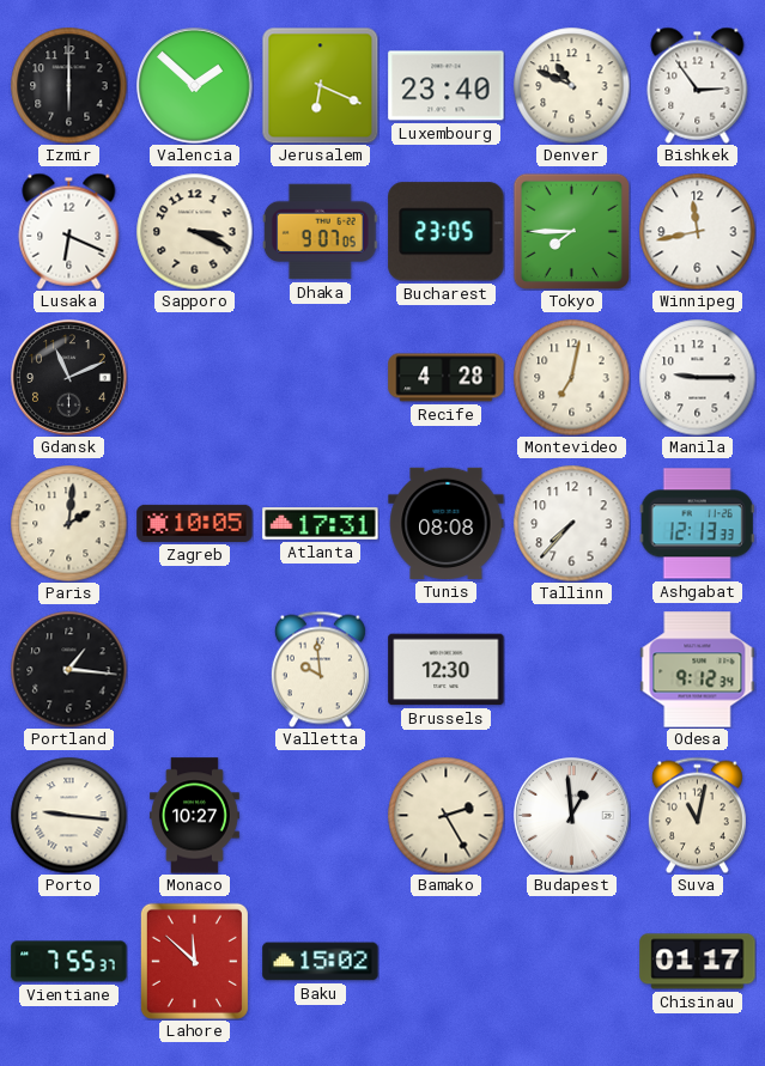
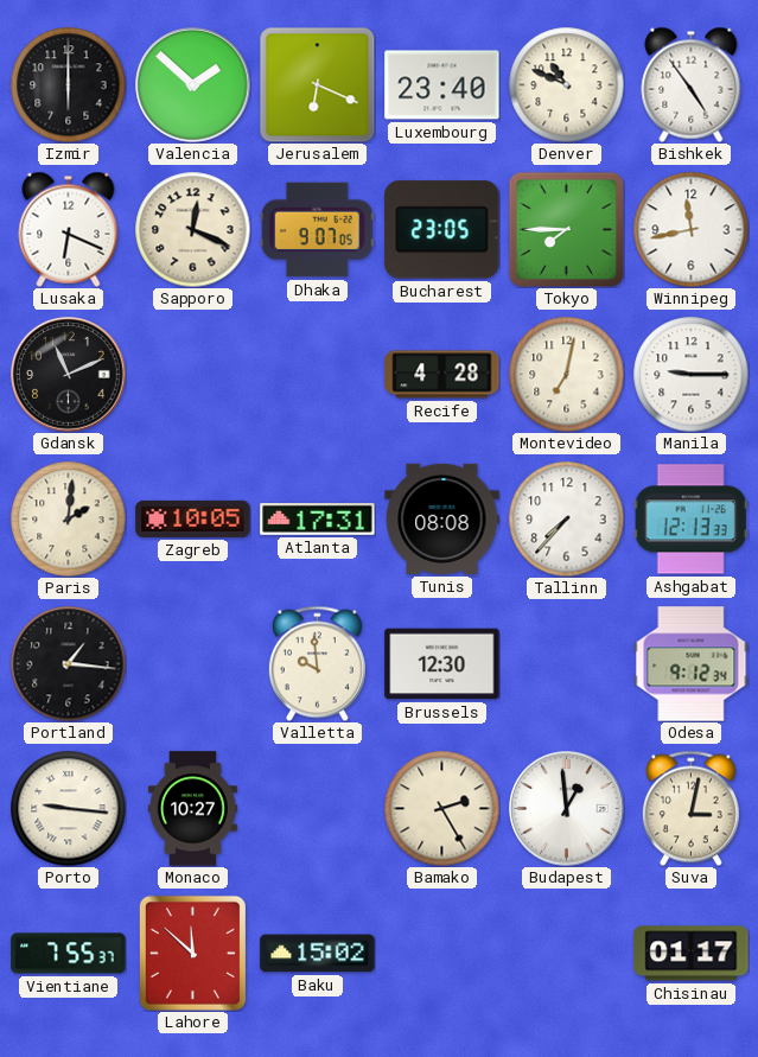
Bishkek: 2:54 -> 4:54
Sapporo: 3:19 -> 12:19
Suva: 11:02 -> 3:02
